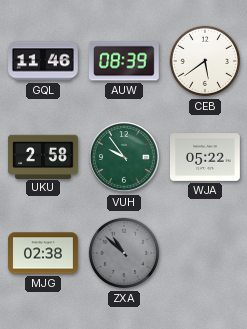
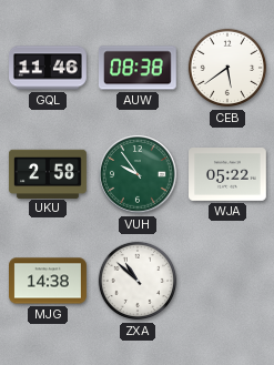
AUW: 08:39 -> 08:38
MJG: 02:38 -> 14:38
ZXA dial: grey -> white
